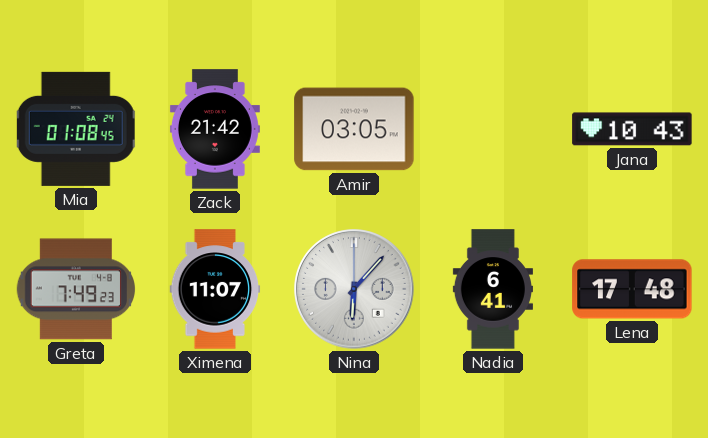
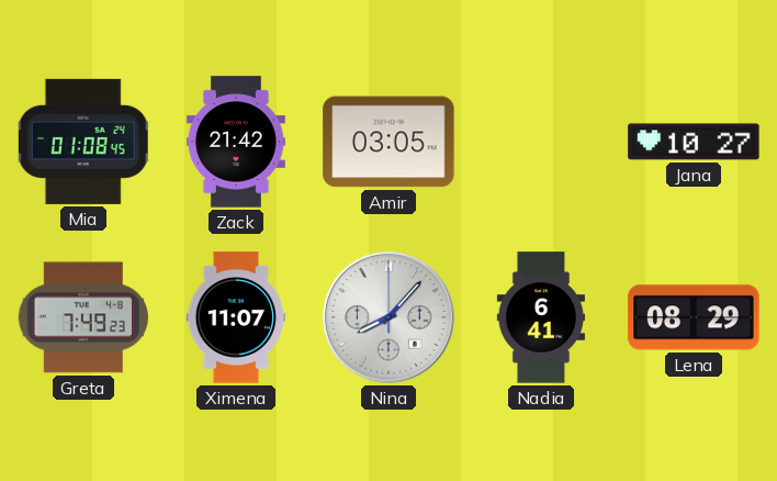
Jana: 10:43 -> 10:27
Nina: 6:07 -> 8:07
Lena: 17:48 -> 08:29
